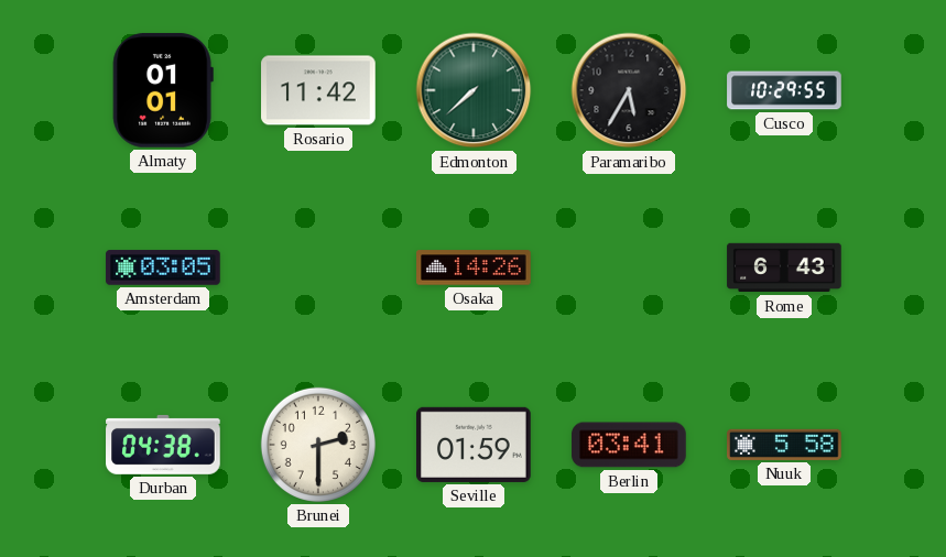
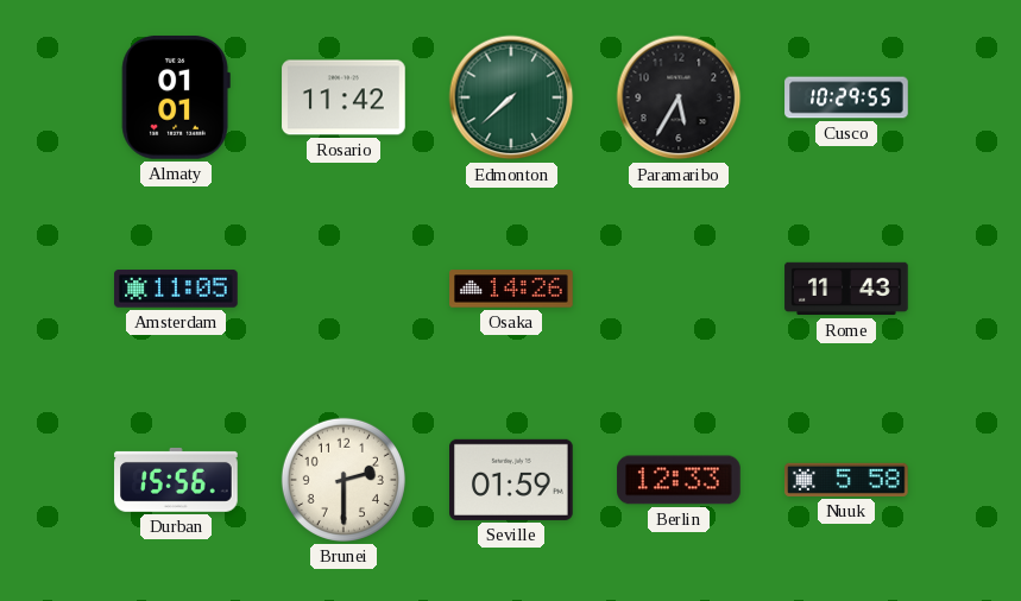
Amsterdam: 03:05 -> 11:05
Rome: 6:43 -> 11:43
Durban: 04:38 -> 15:56
Berlin: 03:41 -> 12:33
